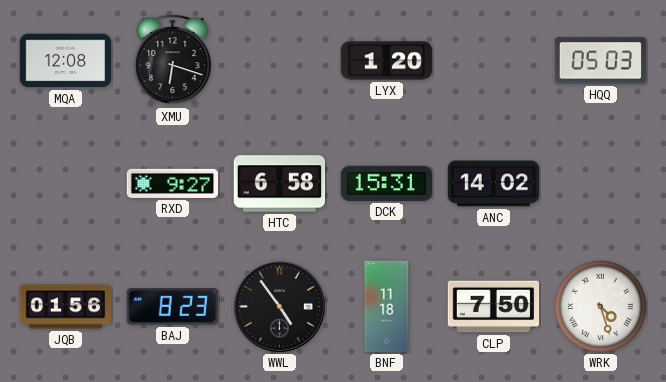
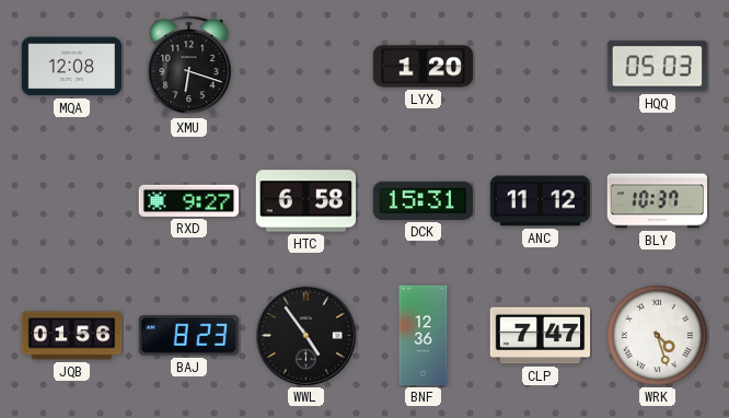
ANC: 14:02 -> 11:12
BLY: none -> 10:37
BNF: 11:18 -> 12:36
CLP: 7:50 -> 7:47
